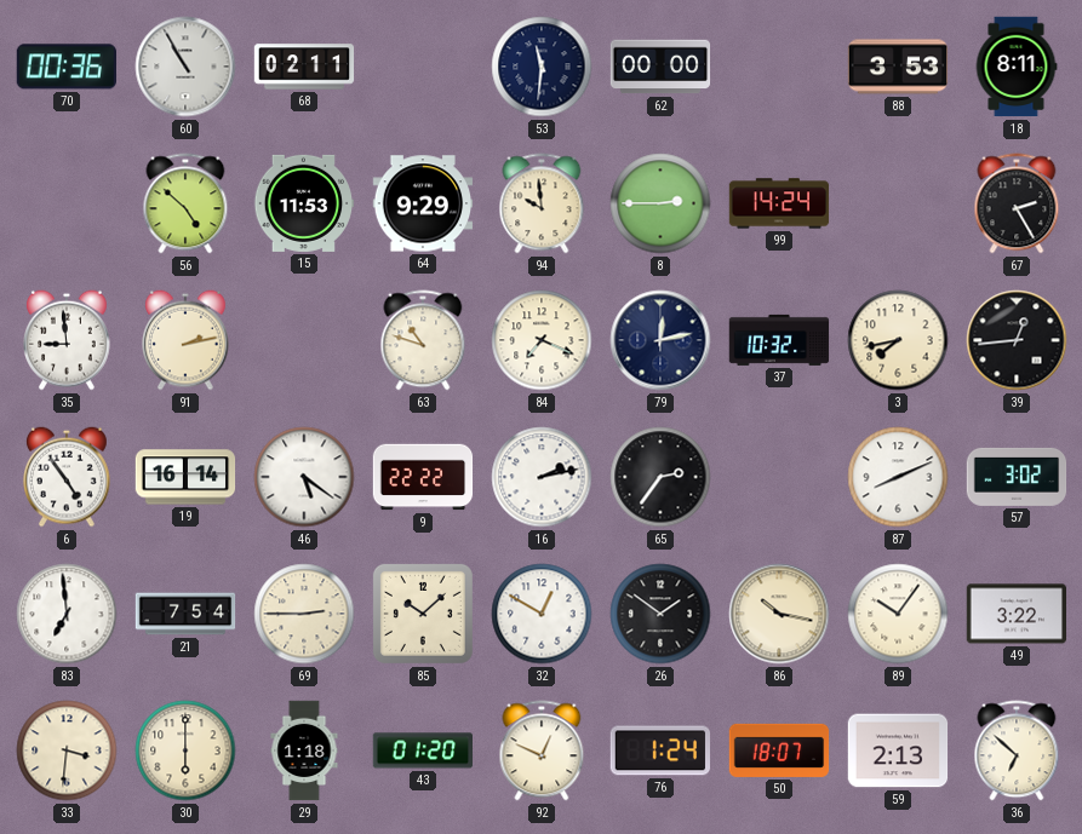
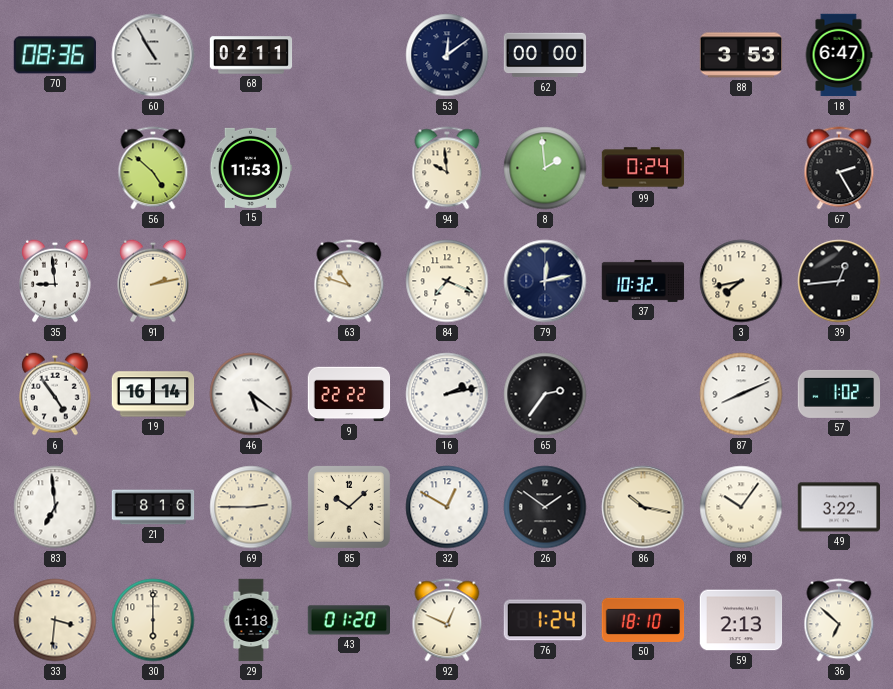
70: 00:36 -> 08:36
53: 11:31 -> 12:09
18: 8:11 -> 6:47
64: 9:29 -> none
8: 2:45 -> 1:59
99: 14:24 -> 0:24
57: 3:02 -> 1:02
21: 7:54 -> 8:16
50: 18:07 -> 18:10
